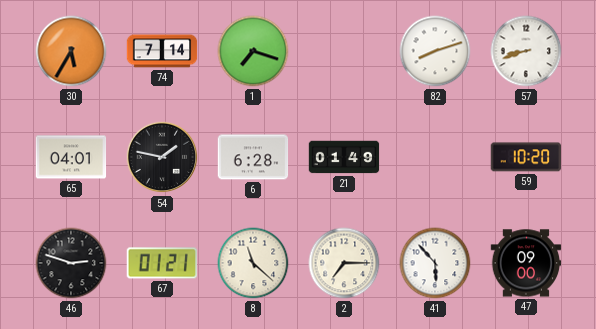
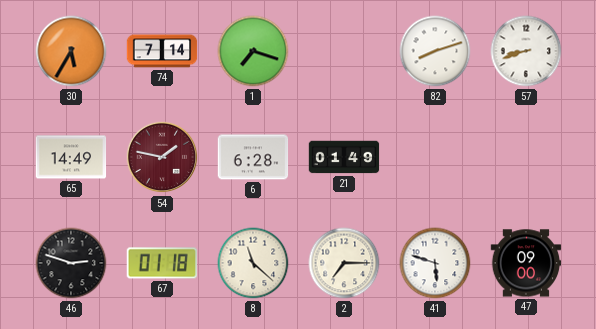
65: 04:01 -> 14:49
54 dial: black -> burgundy
59: 10:20 -> none
67: 01:21 -> 01:18
41: 5:53 -> 5:48
